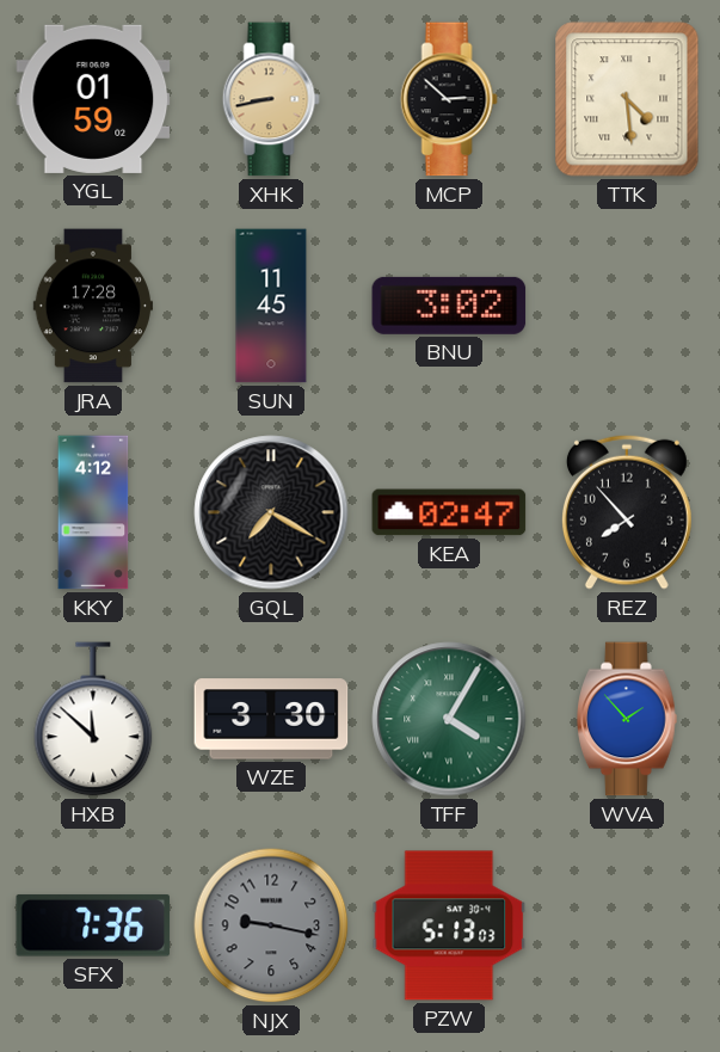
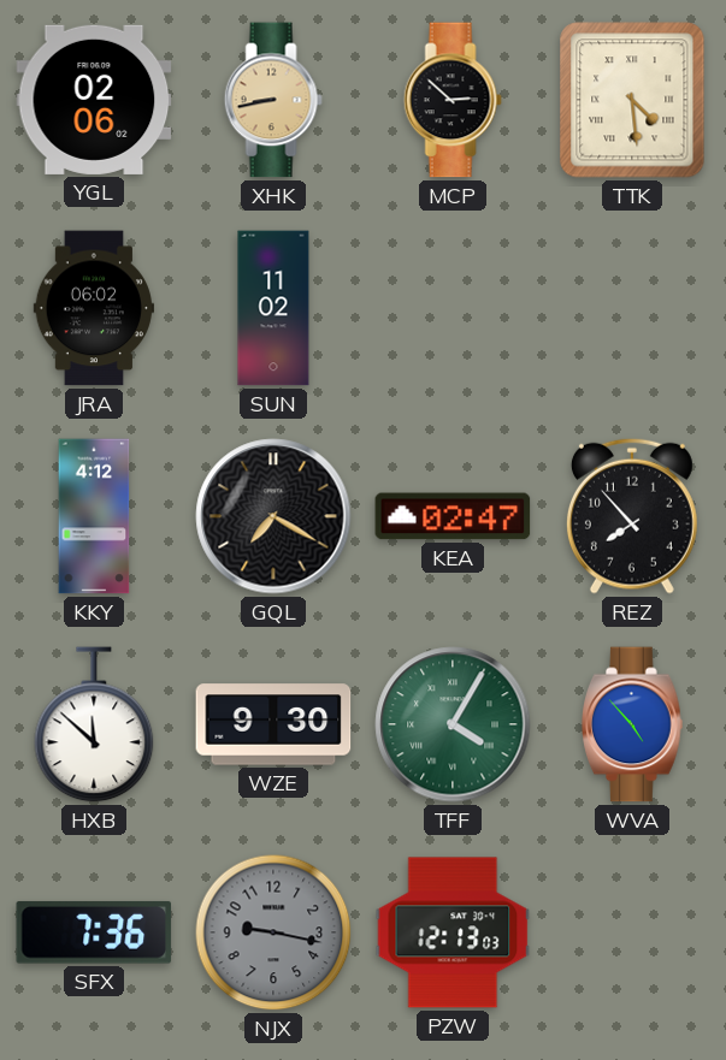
YGL: 01:59 -> 02:06
JRA: 17:28 -> 06:02
SUN: 11:45 -> 11:02
BNU: 3:02 -> none
WZE: 3:30 -> 9:30
WVA: 1:53 -> 4:53
PZW: 5:13 -> 12:13
